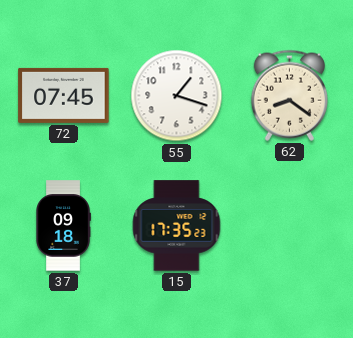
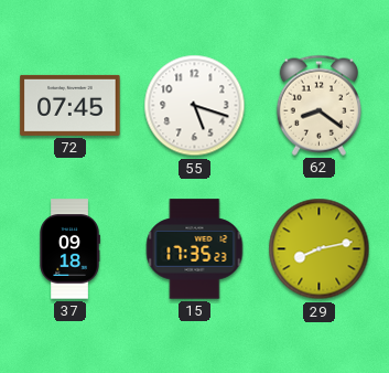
55: 1:18 -> 5:18
29: none -> 8:13
